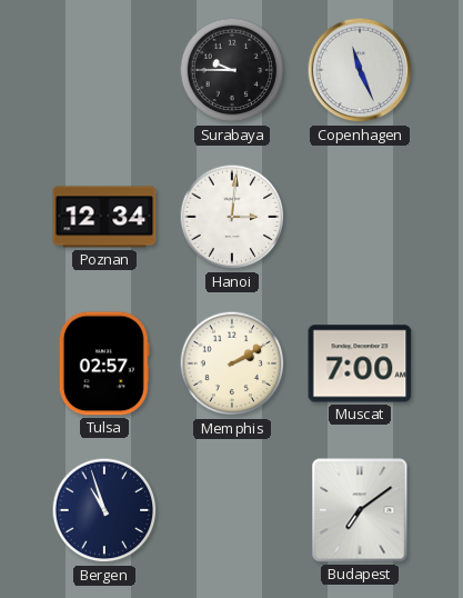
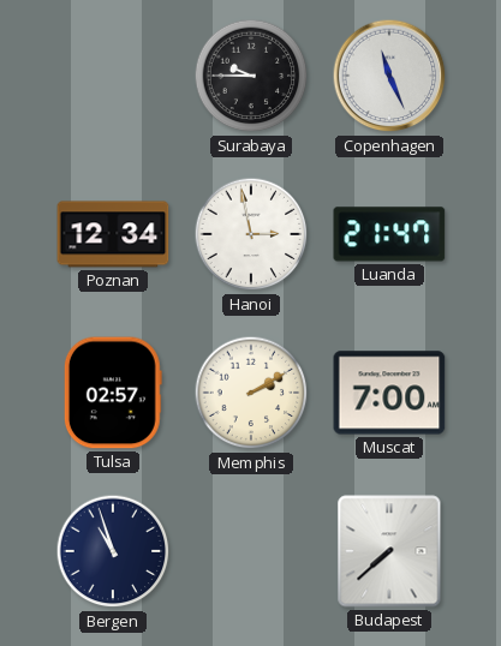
Hanoi: 3:01 -> 2:58
Luanda: none -> 21:47
Budapest: 7:09 -> 7:38
